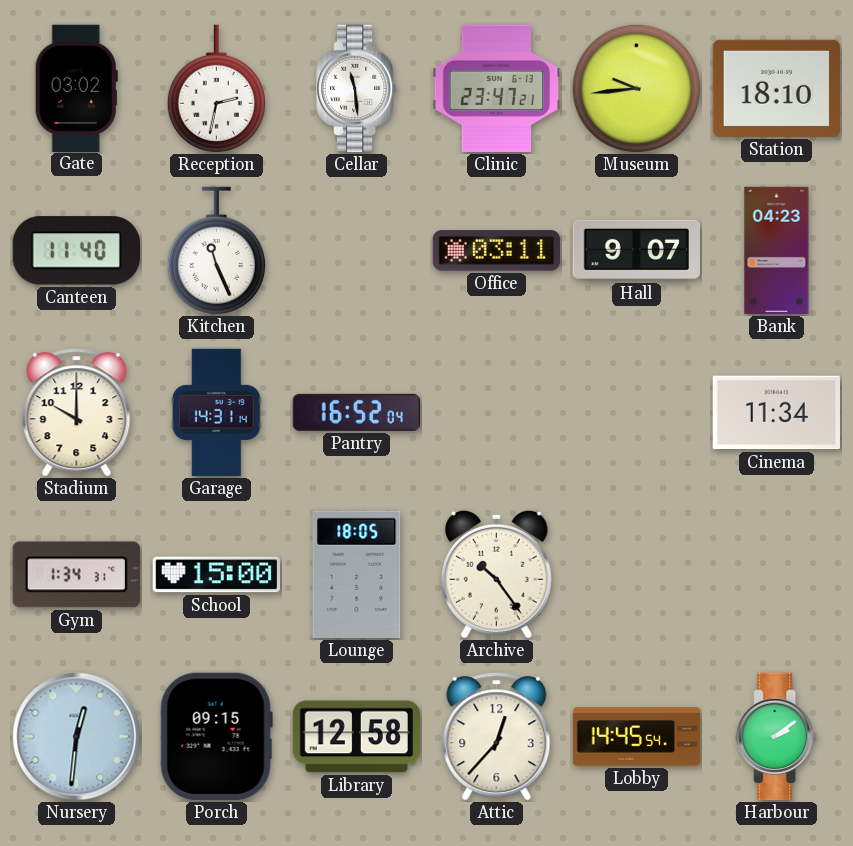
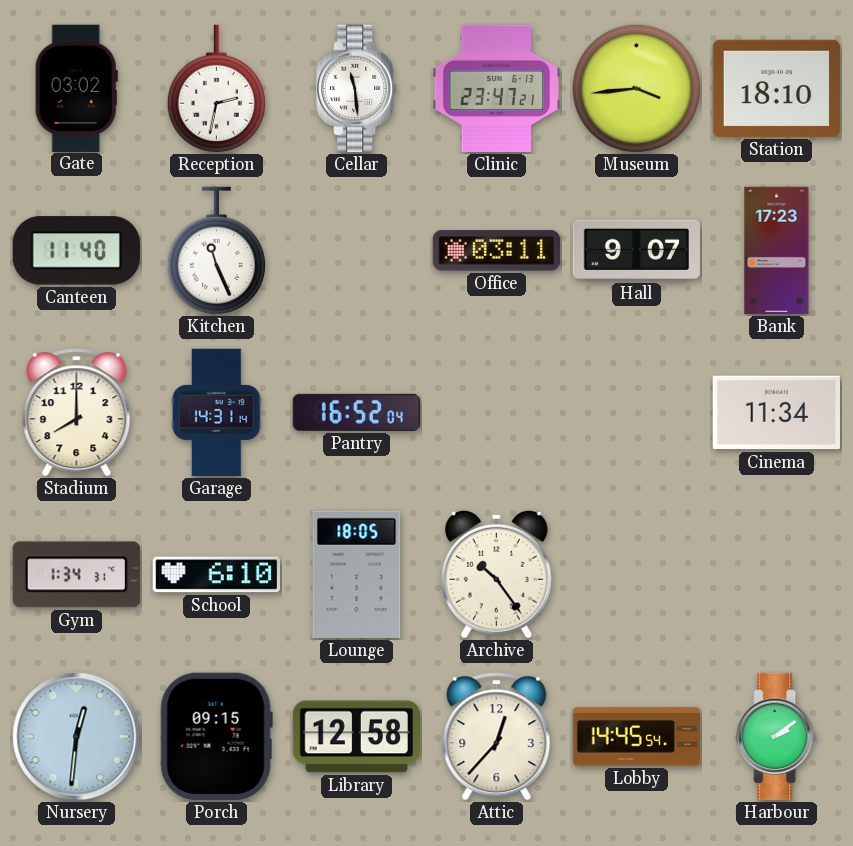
Museum: 9:44 -> 3:44
Bank: 04:23 -> 17:23
Stadium: 10:00 -> 8:00
School: 15:00 -> 6:10
